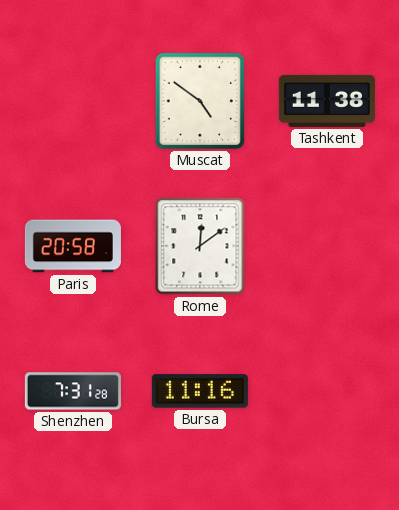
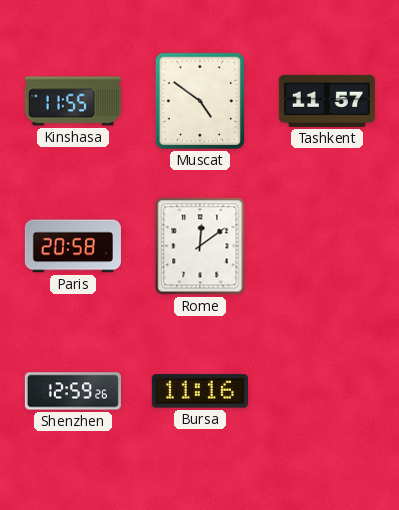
Kinshasa: none -> 11:55
Tashkent: 11:38 -> 11:57
Shenzhen: 7:31 -> 12:59
